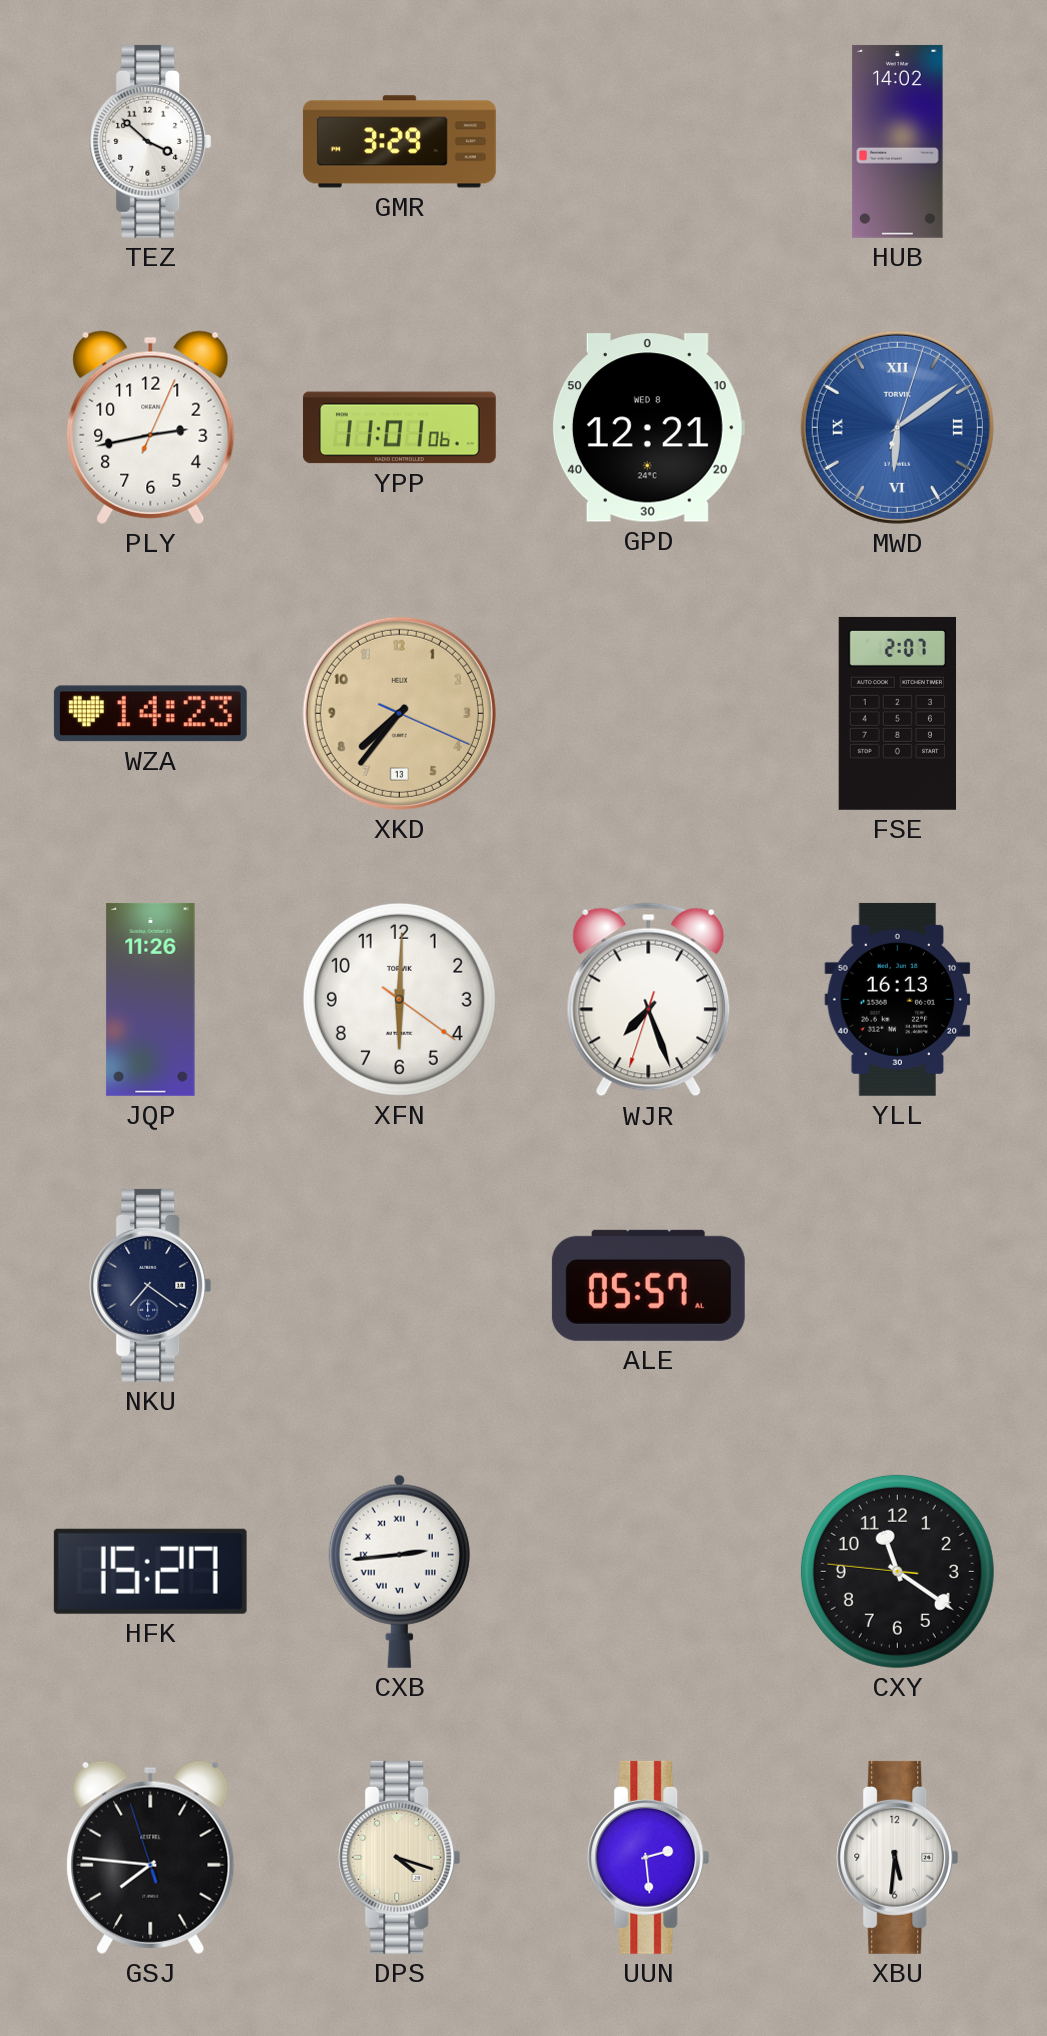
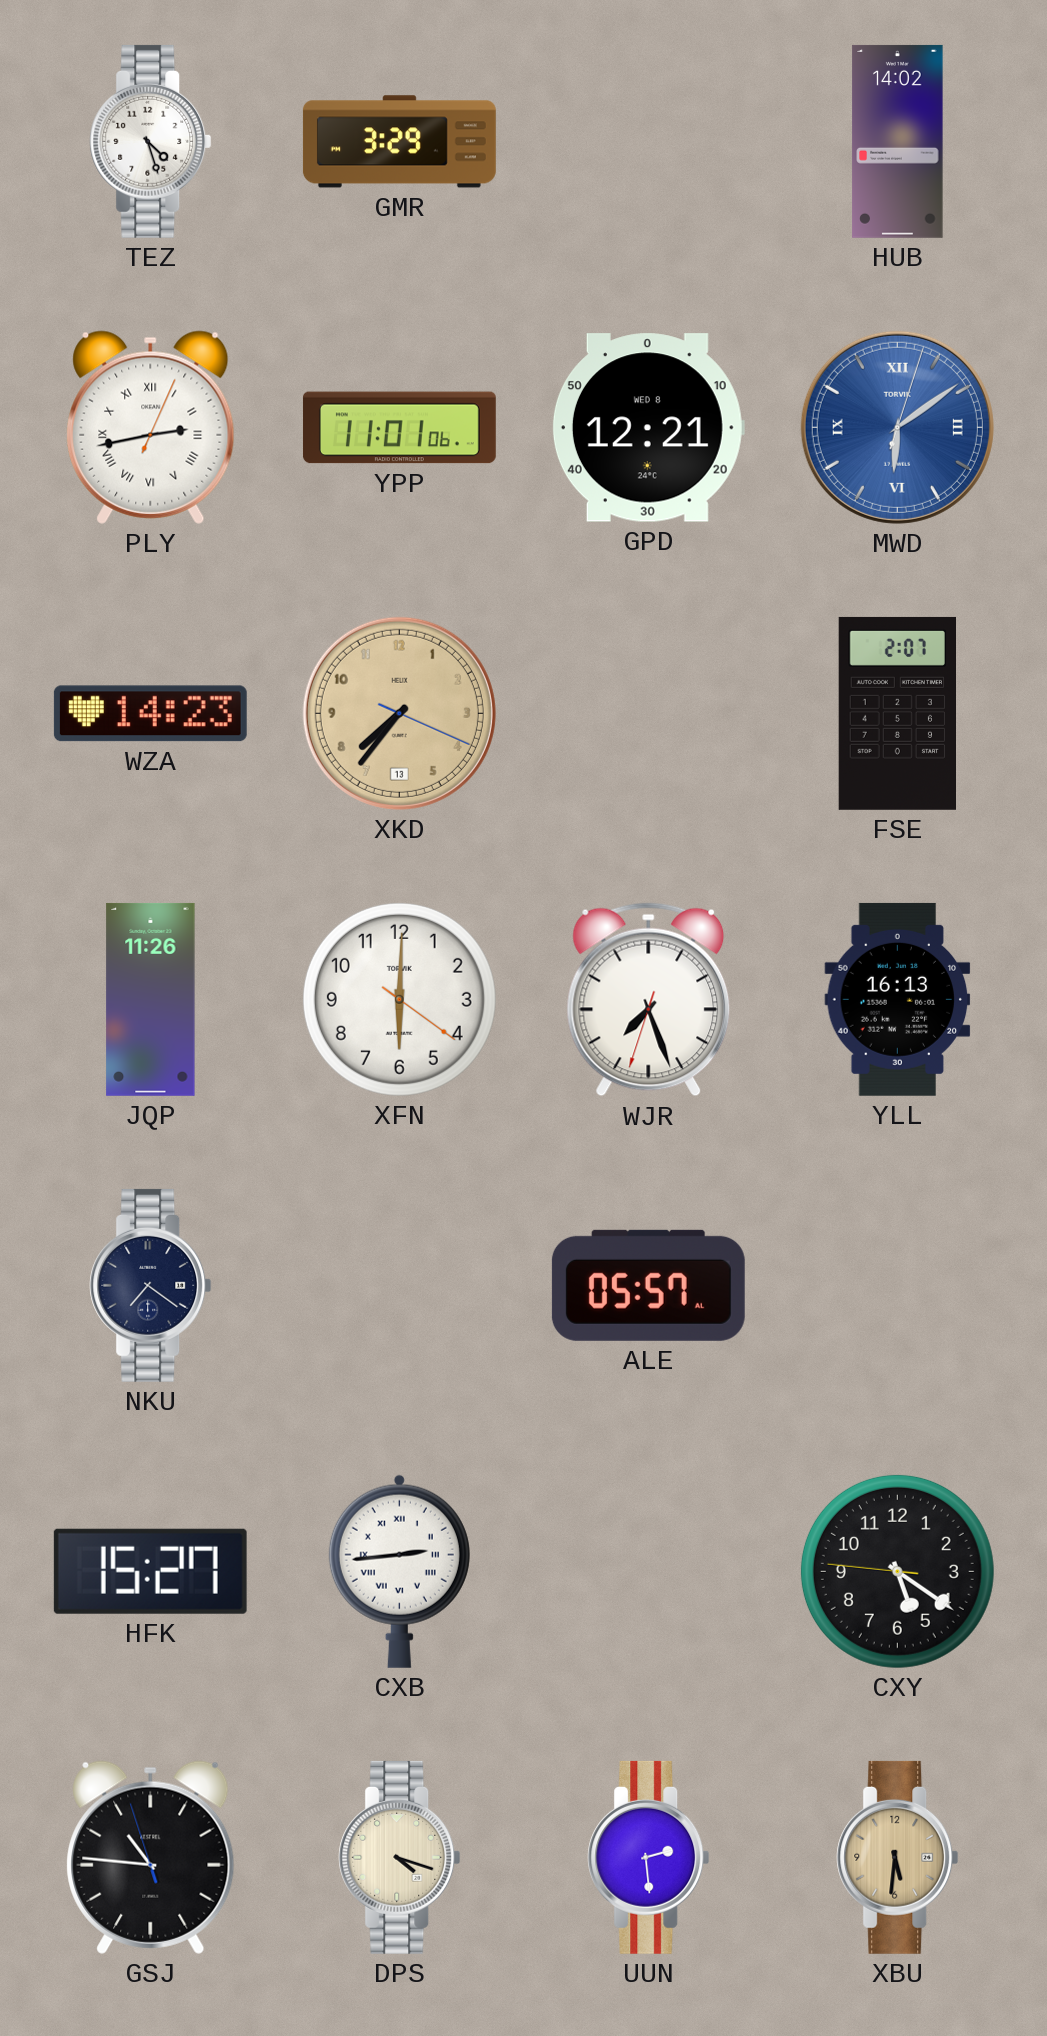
TEZ: 3:52 -> 4:27
PLY numerals: Arabic -> Roman
CXY: 11:20 -> 5:20
GSJ: 7:45 -> 10:45
XBU dial: white -> champagne
